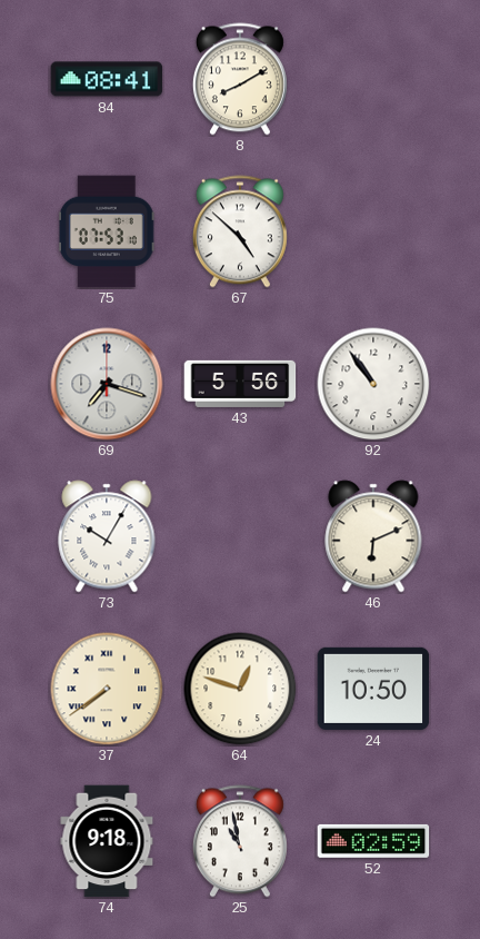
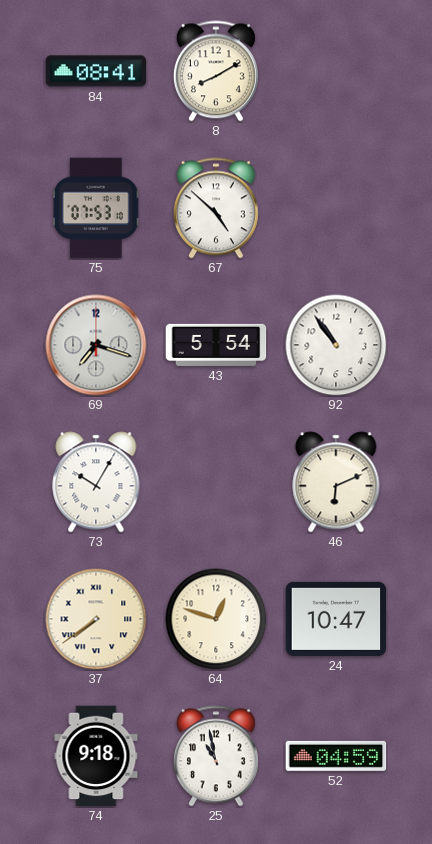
43: 5:56 -> 5:54
24: 10:50 -> 10:47
52: 02:59 -> 04:59
